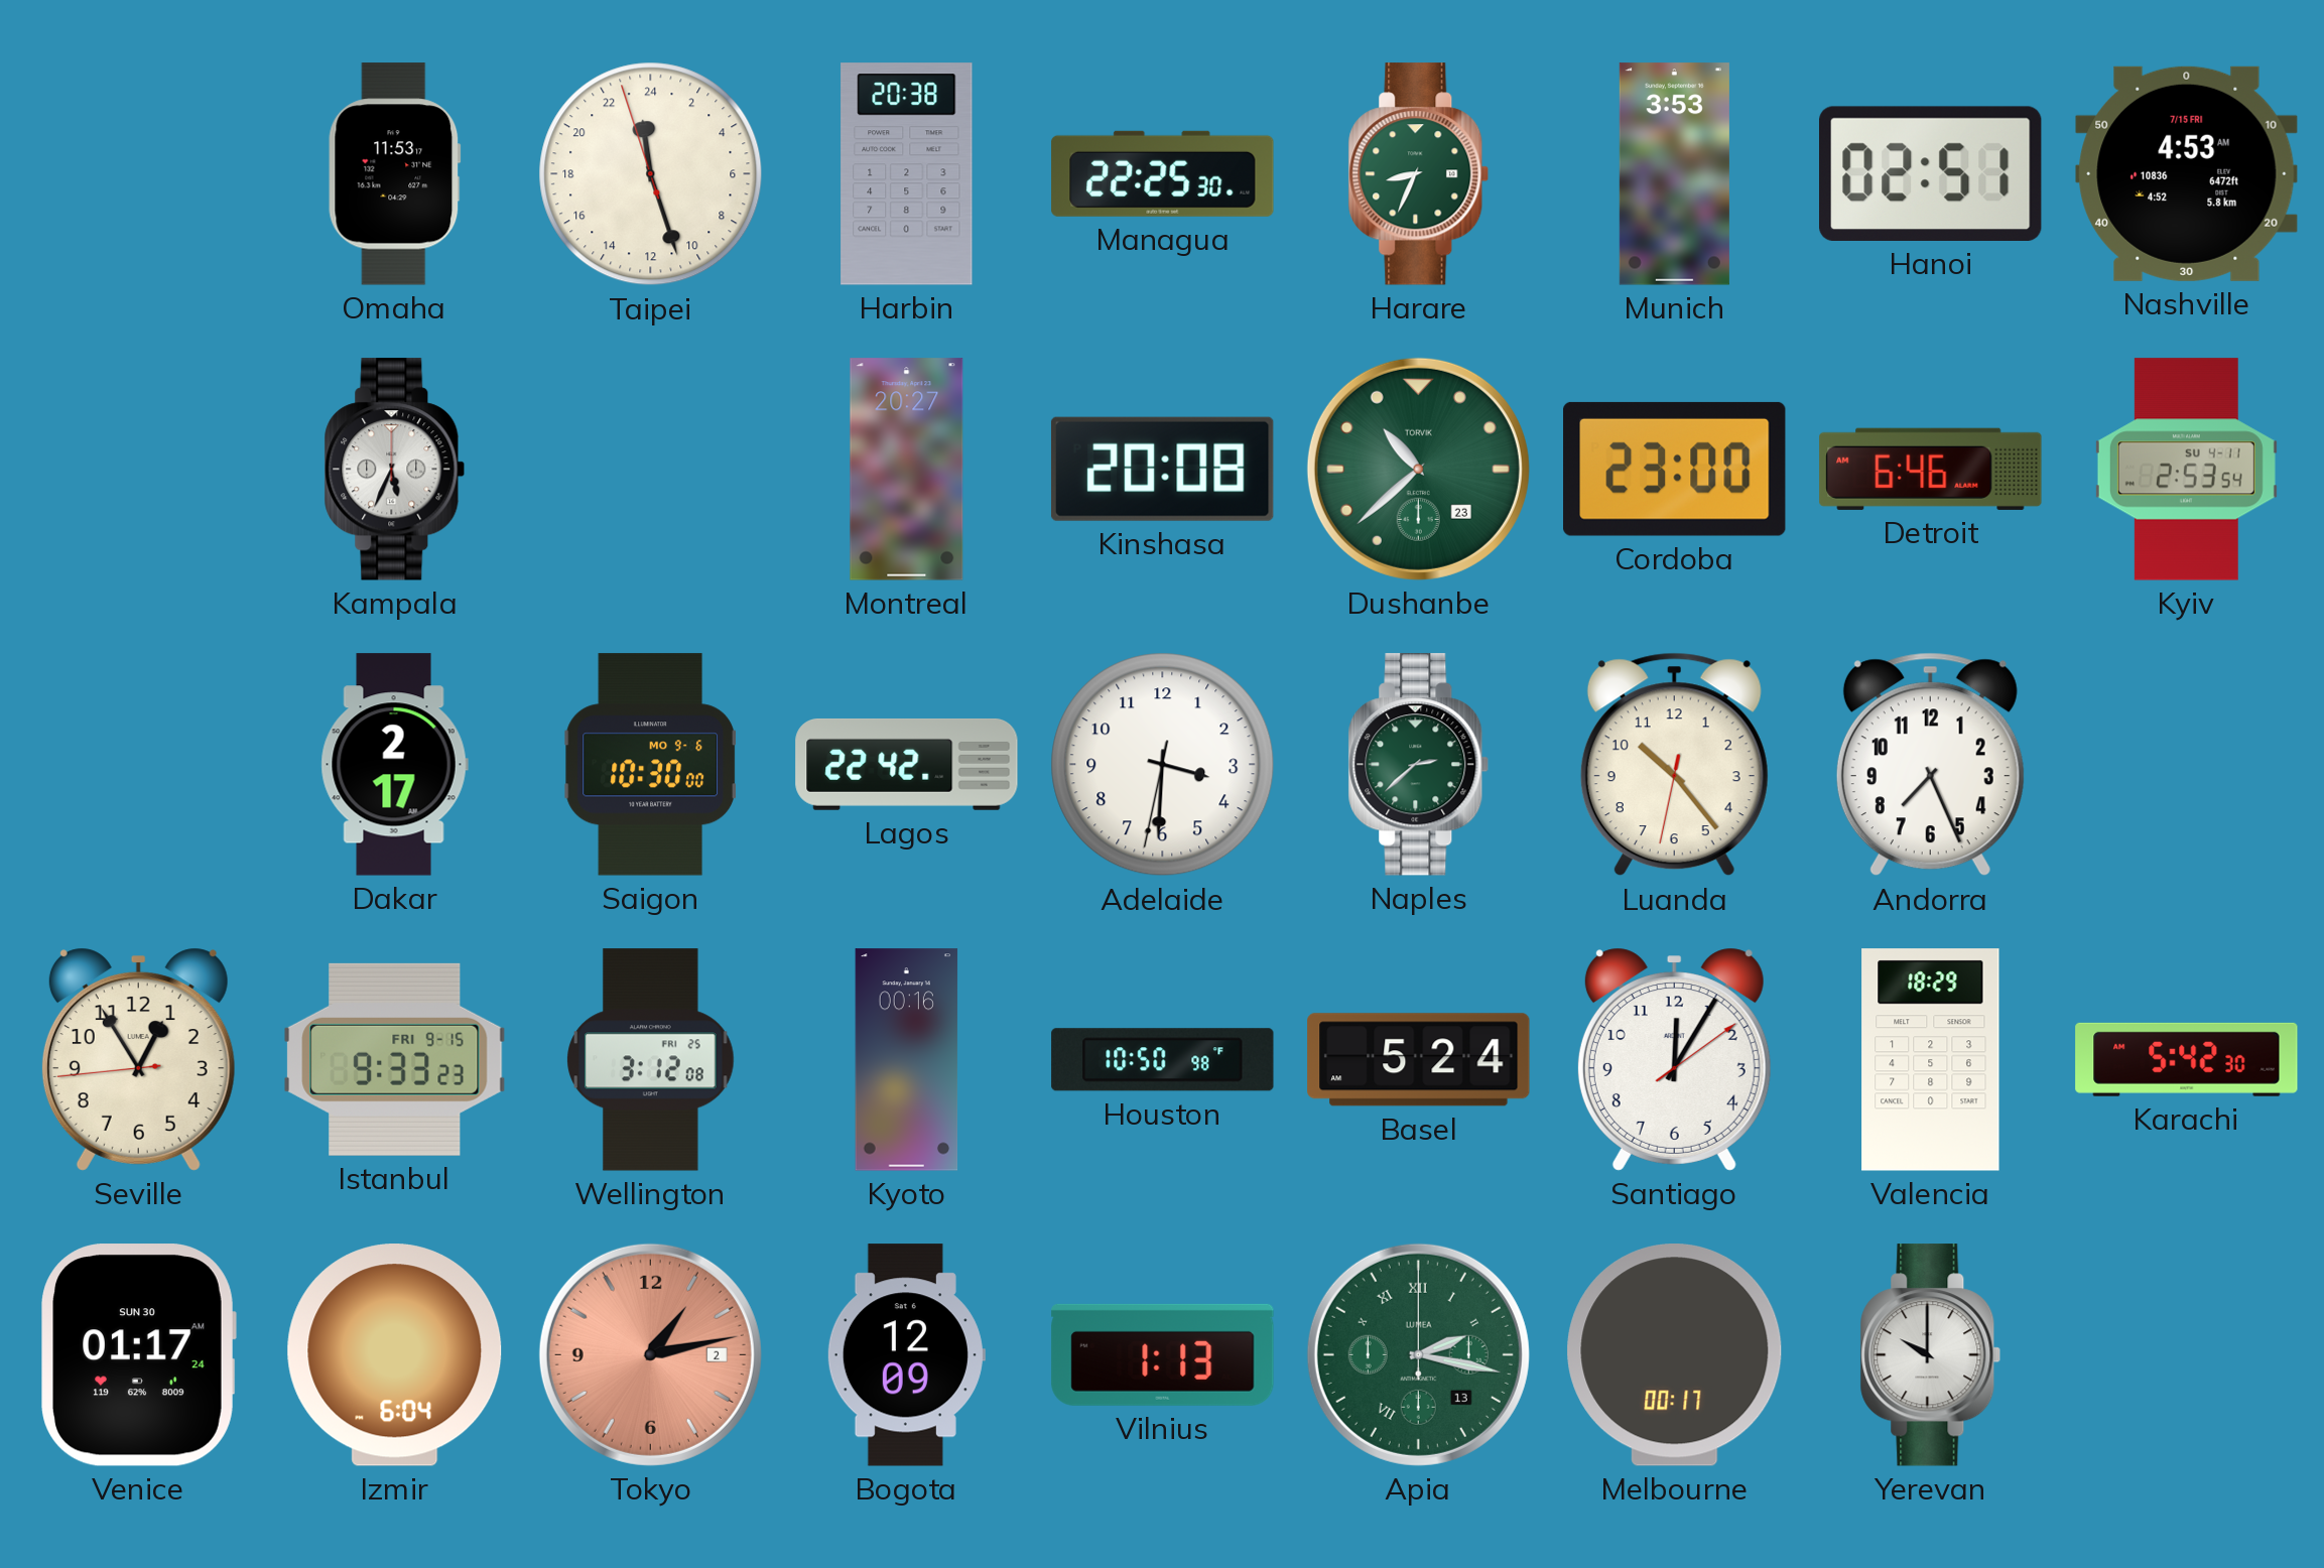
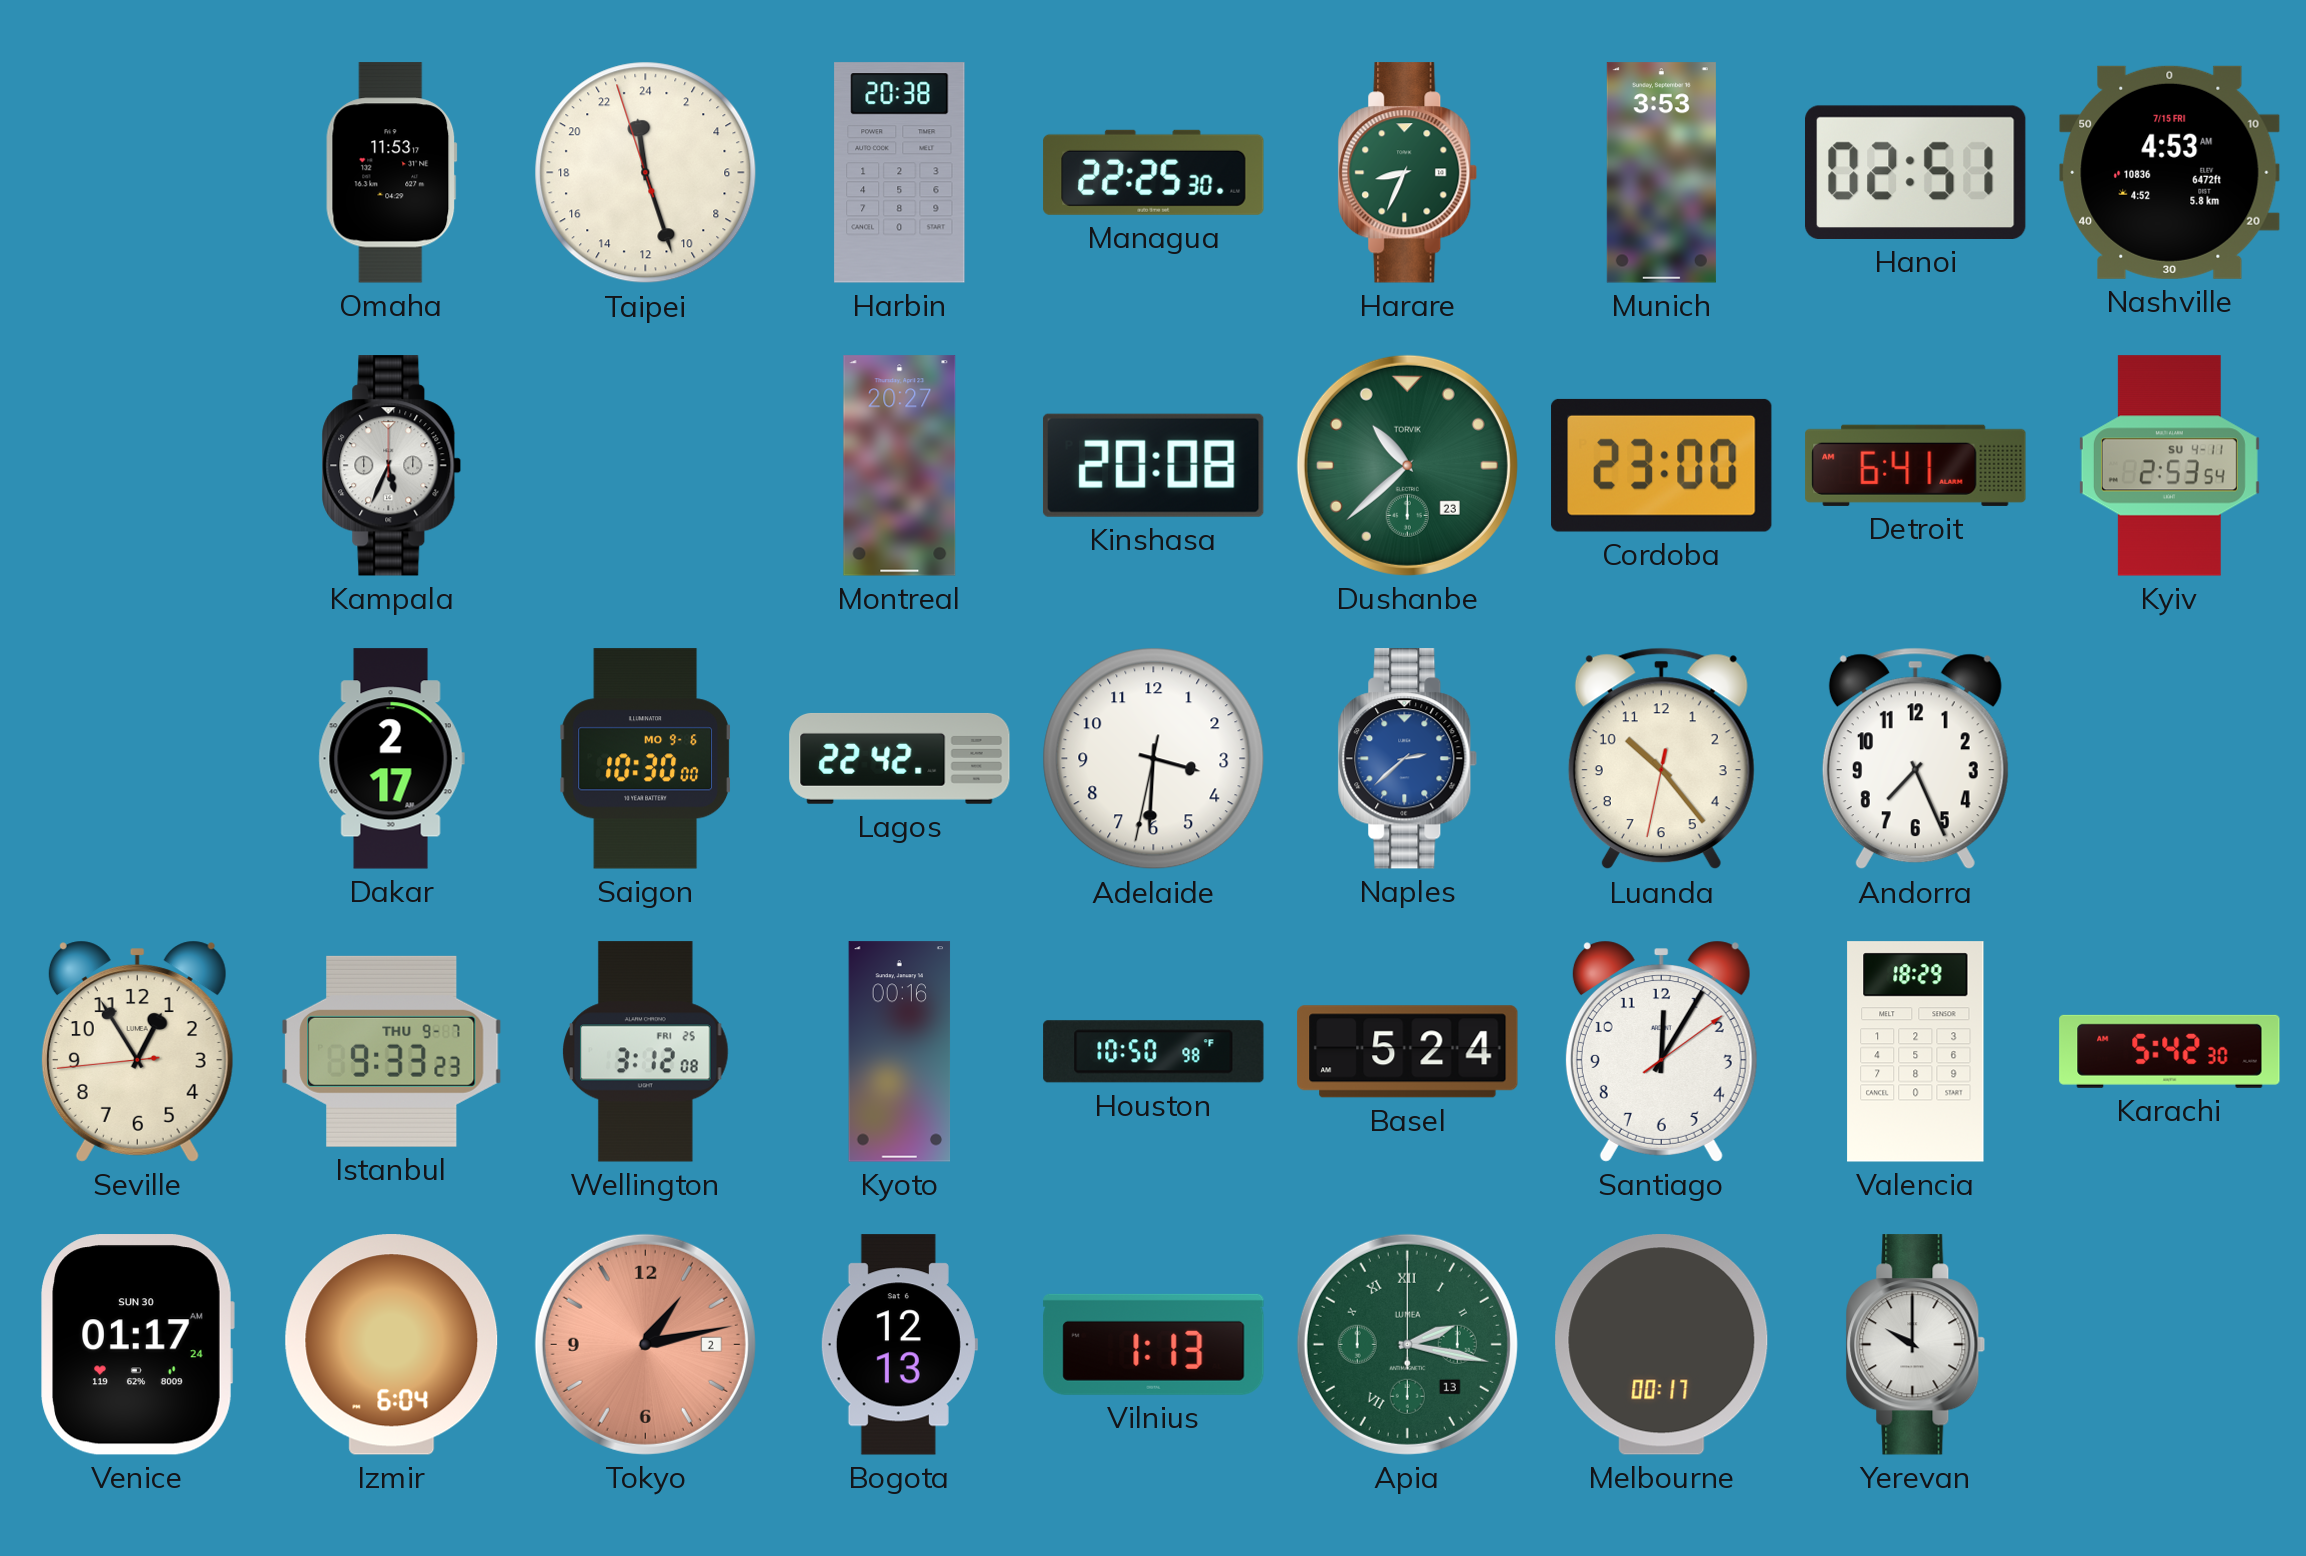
Detroit: 6:46 -> 6:41
Naples dial: green -> blue
Istanbul date: FRI 9-15 -> THU 9-7
Bogota: 12:09 -> 12:13
